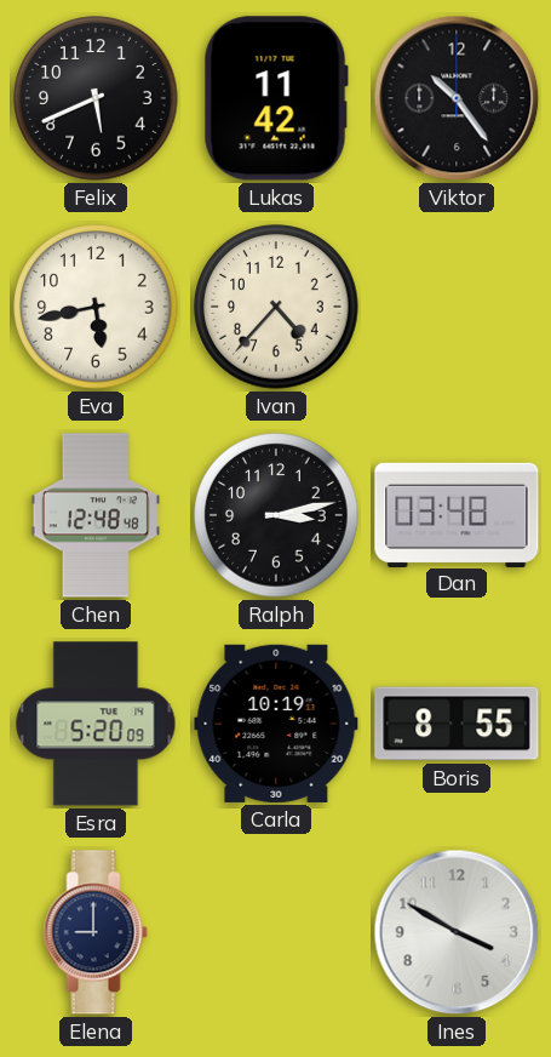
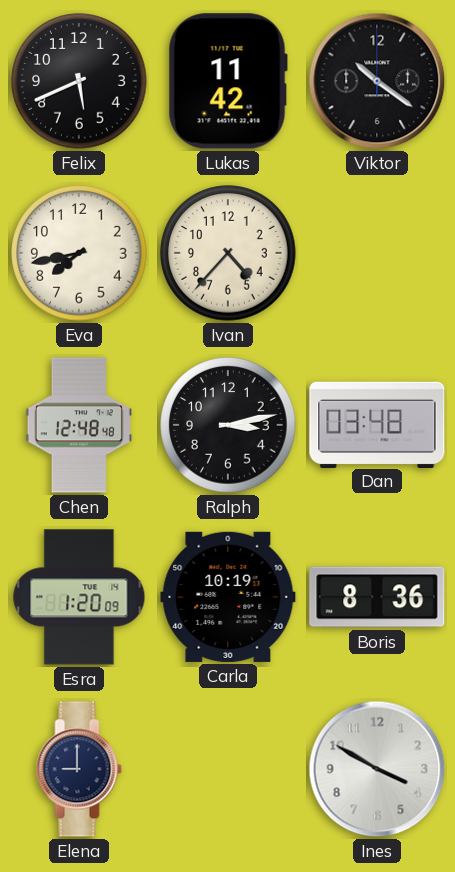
Viktor: 10:24 -> 10:21
Eva: 5:43 -> 7:43
Esra: 5:20 -> 1:20
Boris: 8:55 -> 8:36
